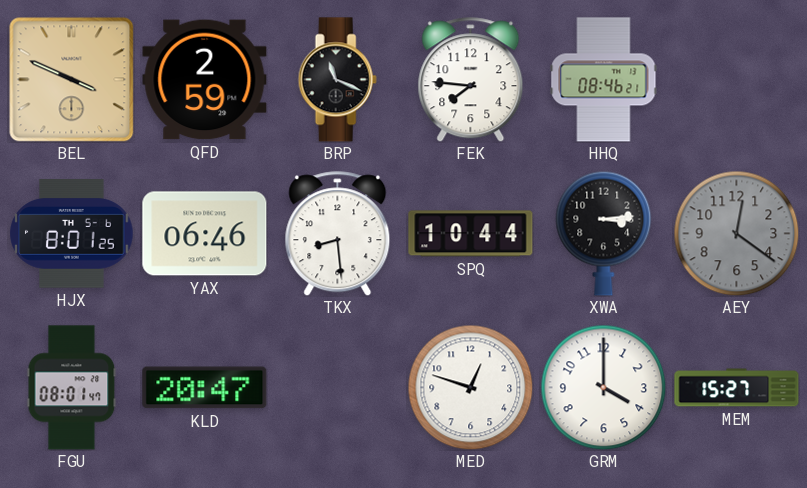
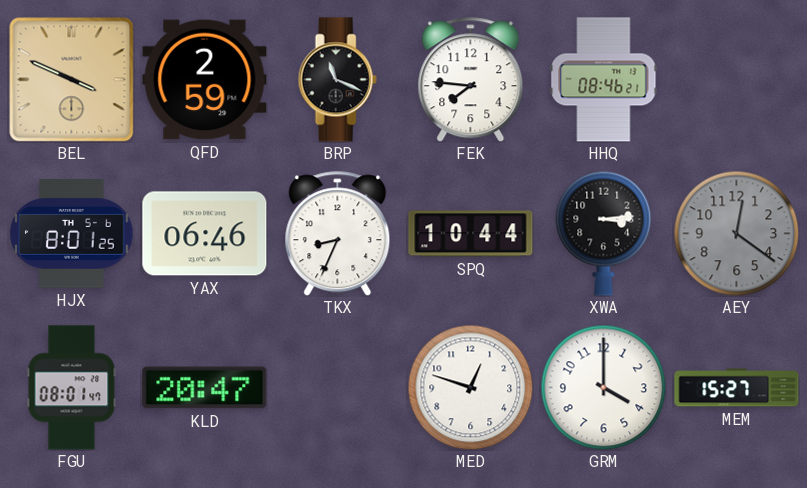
TKX: 8:29 -> 8:34
